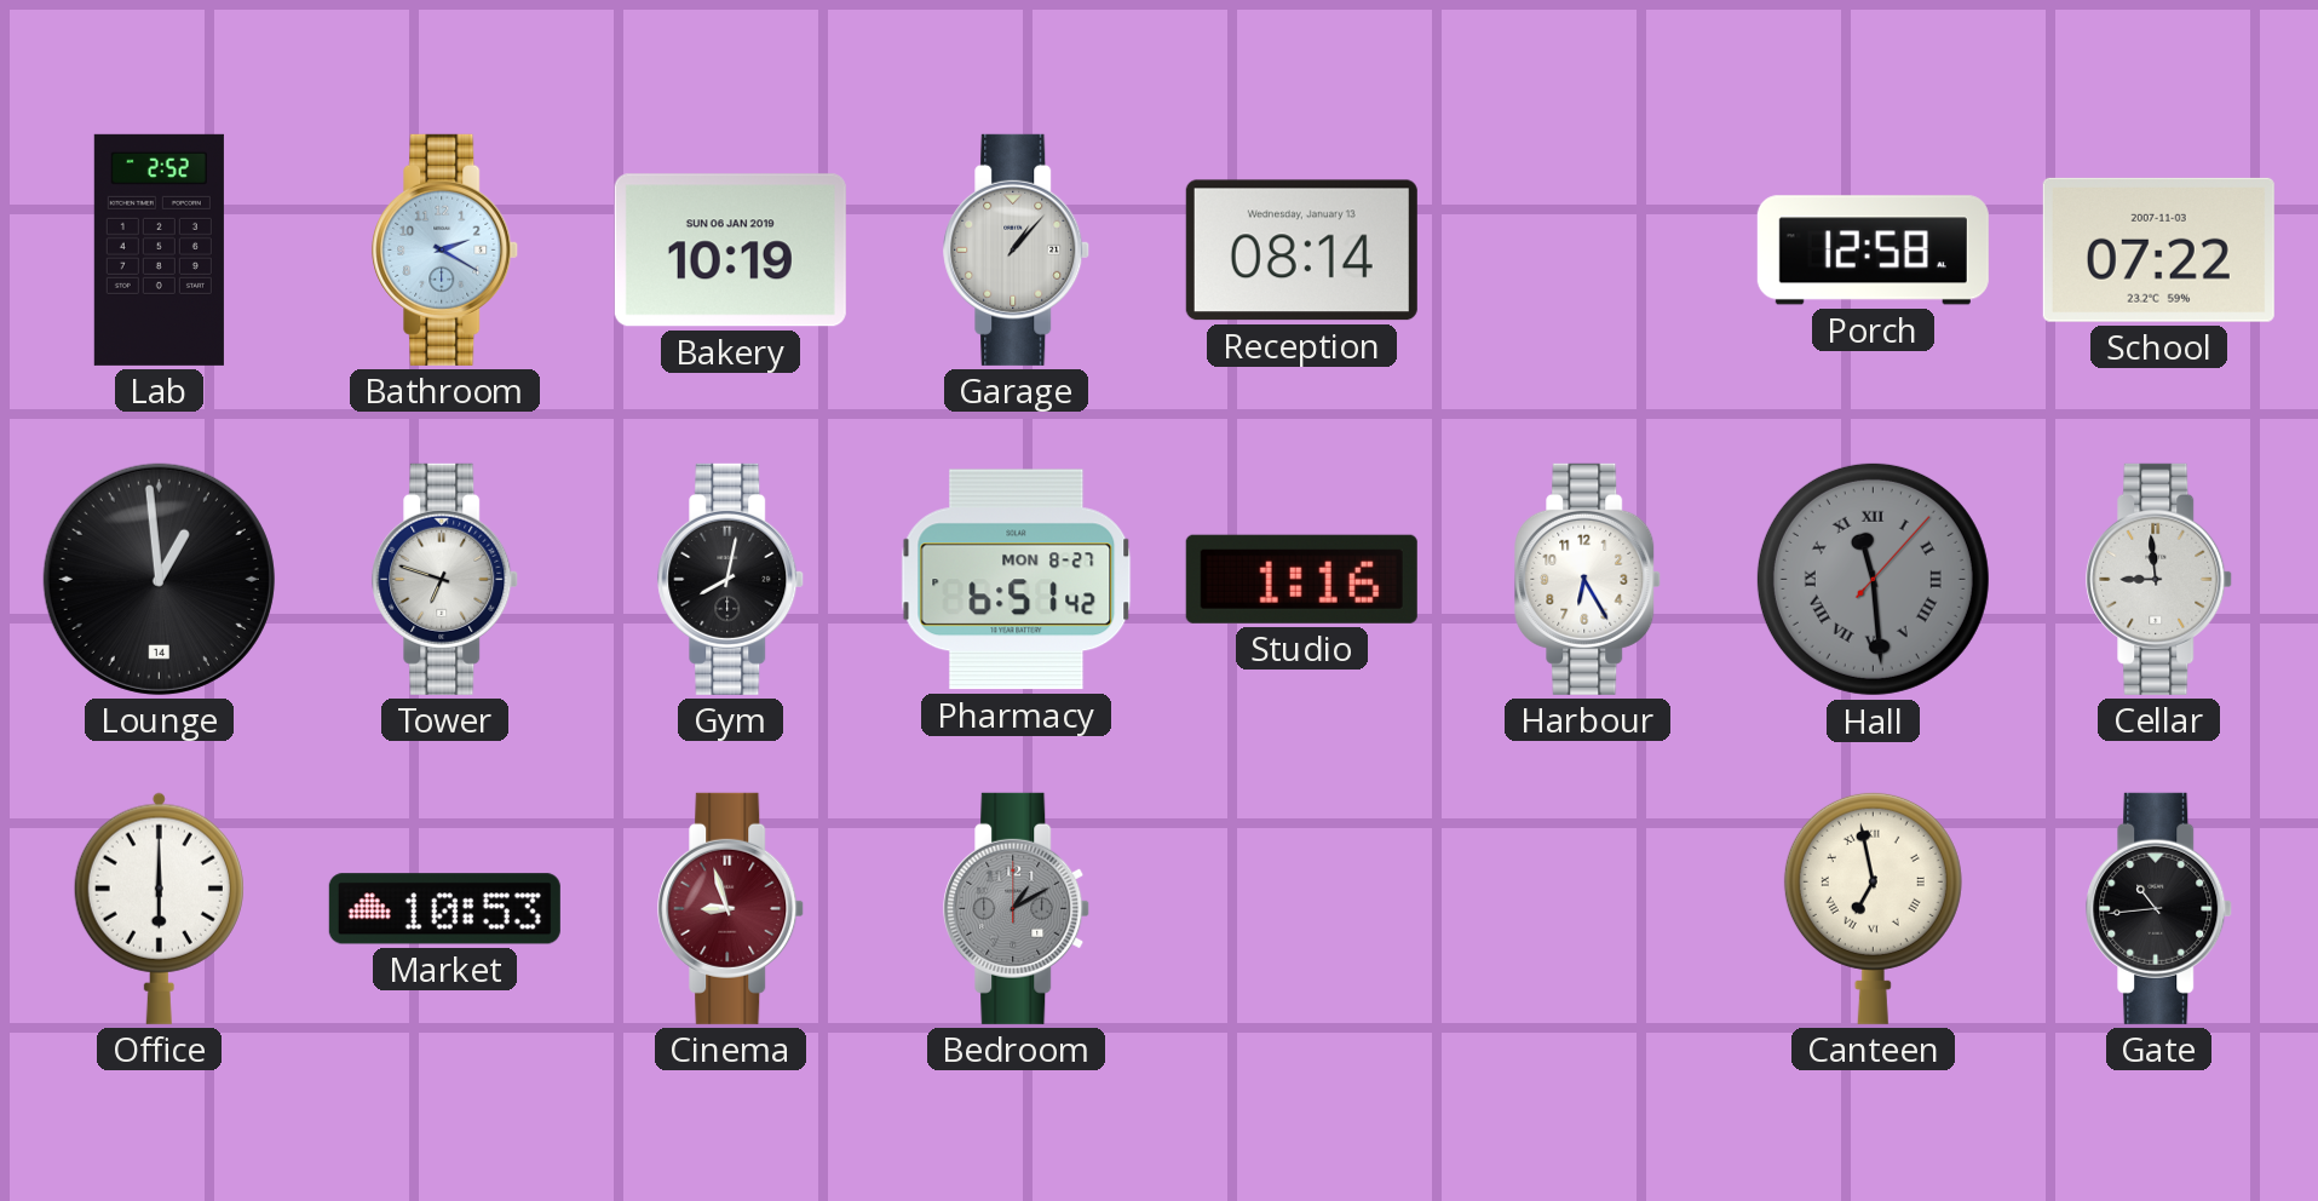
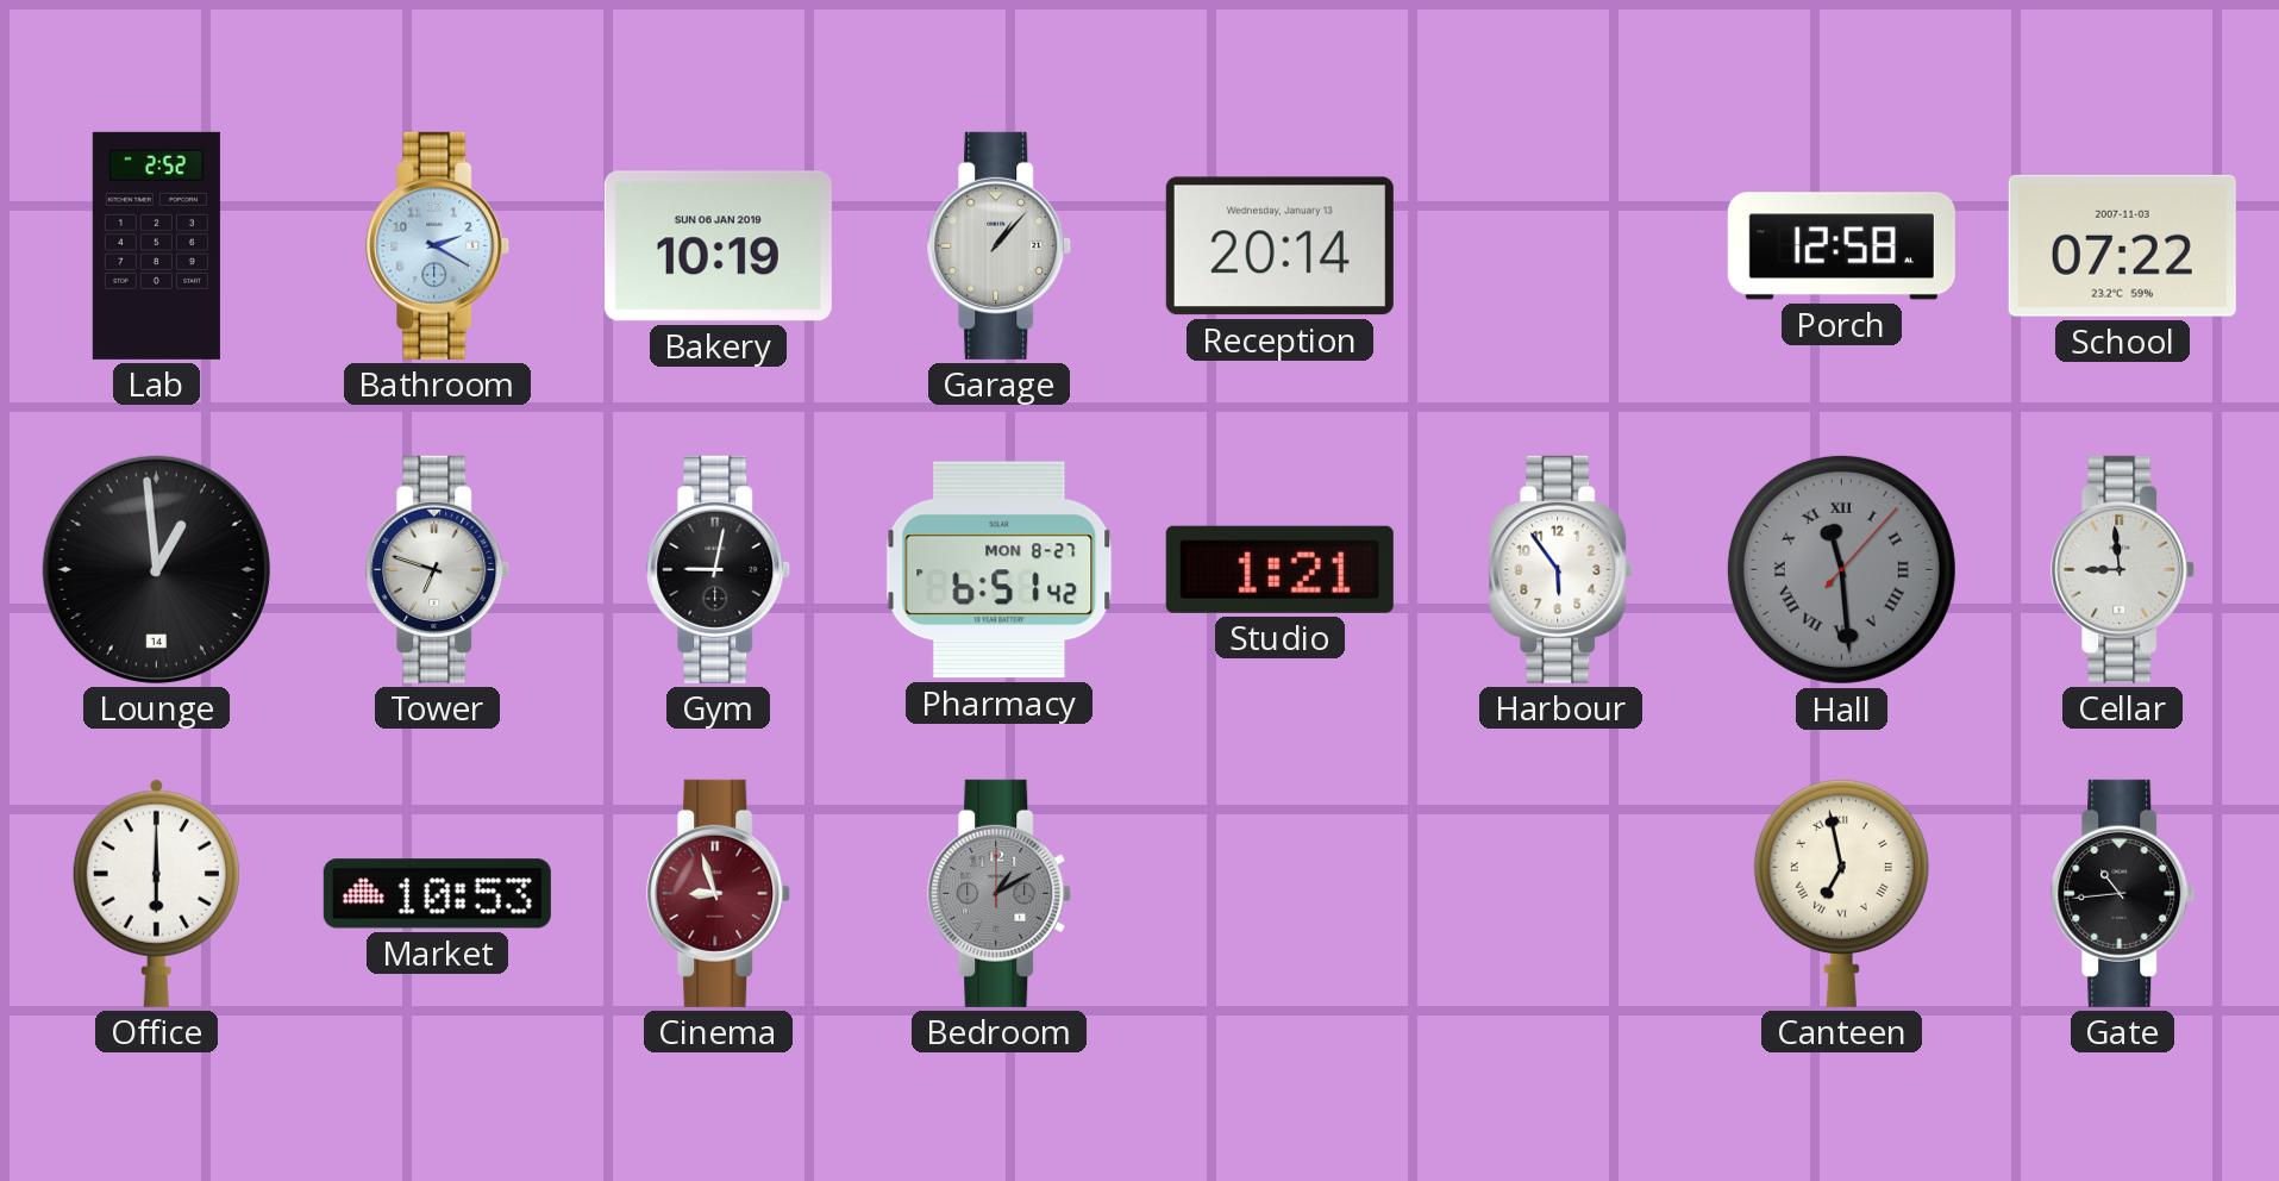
Reception: 08:14 -> 20:14
Gym: 8:02 -> 9:02
Studio: 1:16 -> 1:21
Harbour: 6:25 -> 5:54
